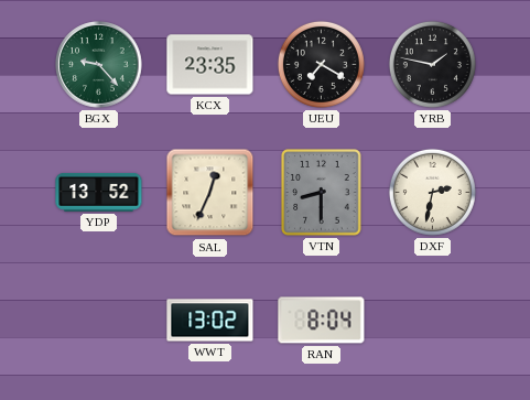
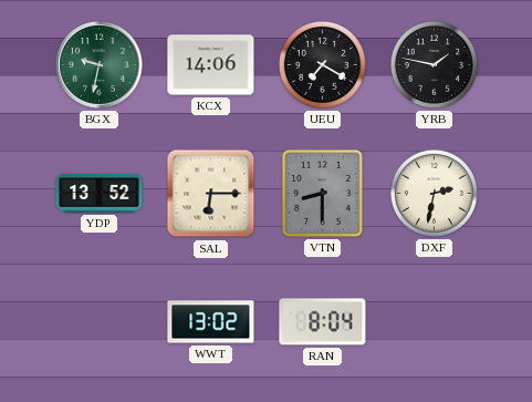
BGX: 9:23 -> 9:32
KCX: 23:35 -> 14:06
SAL: 12:34 -> 6:15
